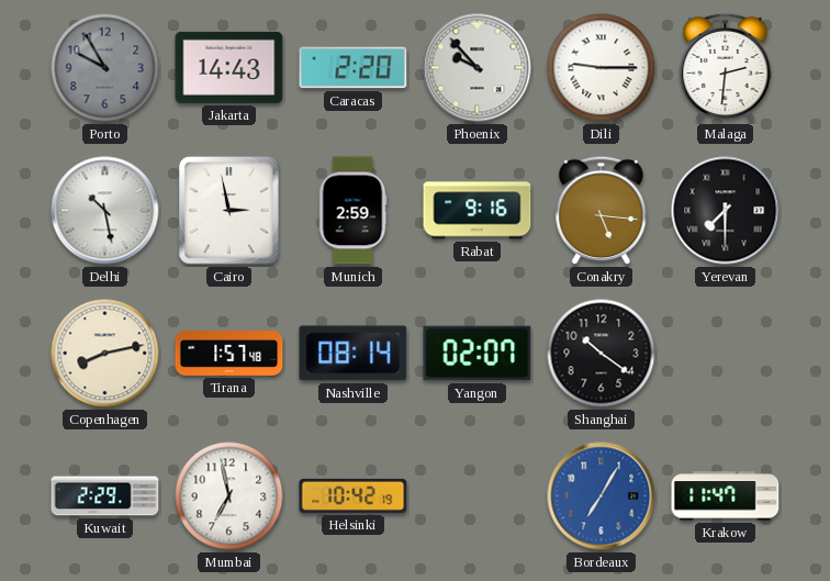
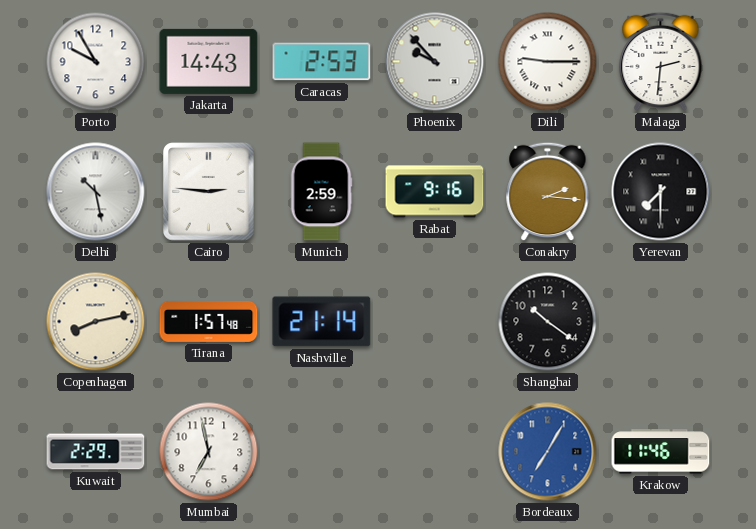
Porto dial: grey -> white
Caracas: 2:20 -> 2:53
Cairo: 2:58 -> 2:46
Conakry: 5:16 -> 2:16
Nashville: 08:14 -> 21:14
Yangon: 02:07 -> none
Helsinki: 10:42 -> none
Krakow: 11:47 -> 11:46
